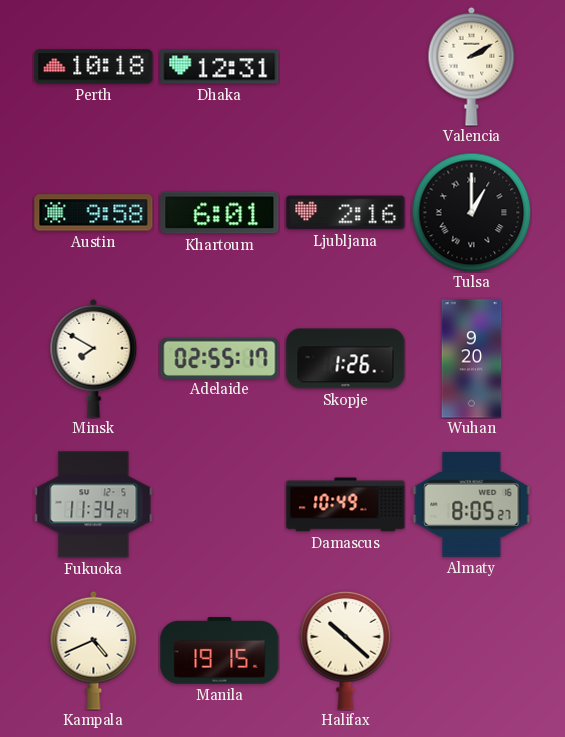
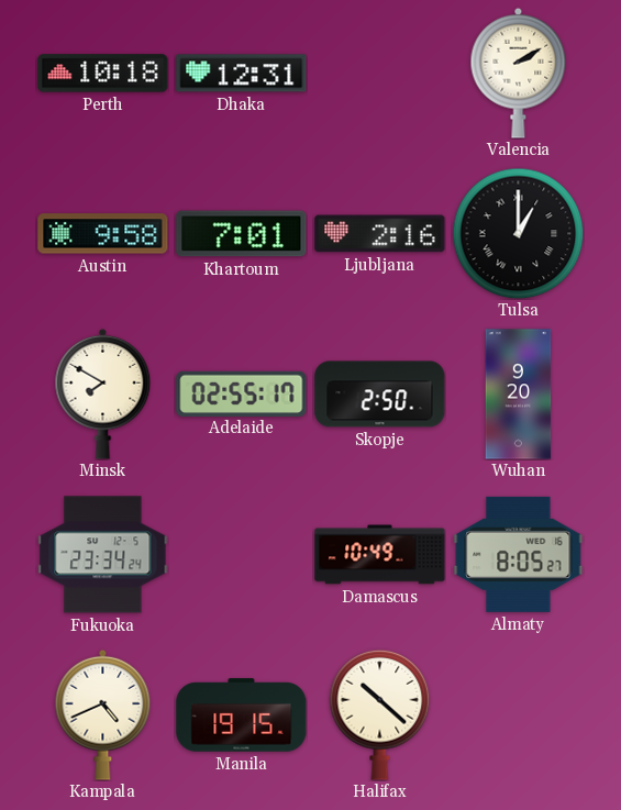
Khartoum: 6:01 -> 7:01
Skopje: 1:26 -> 2:50
Fukuoka: 11:34 -> 23:34
